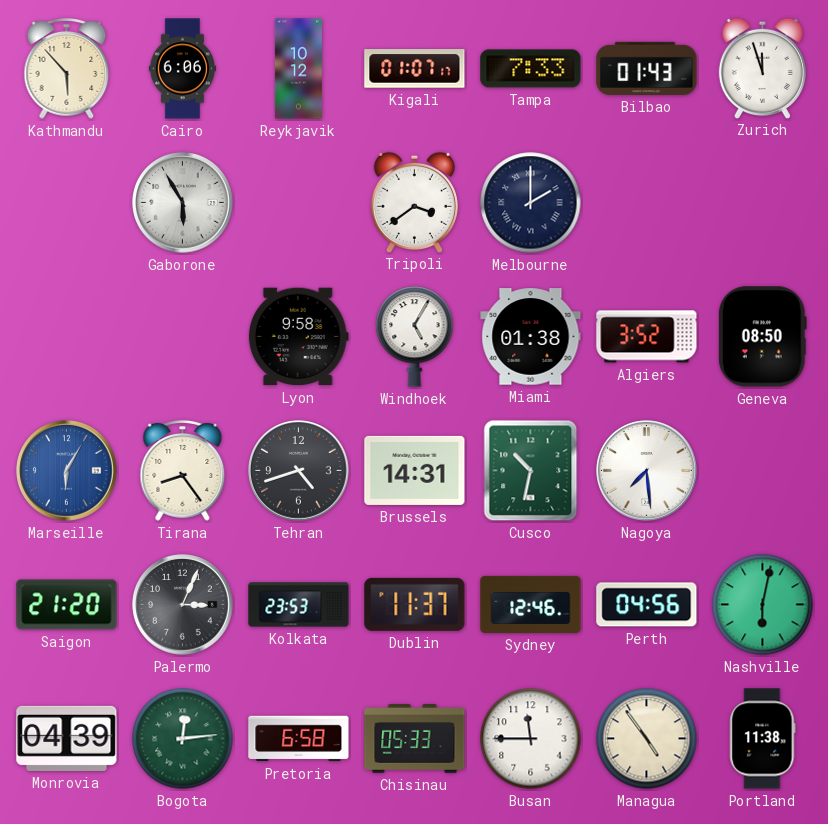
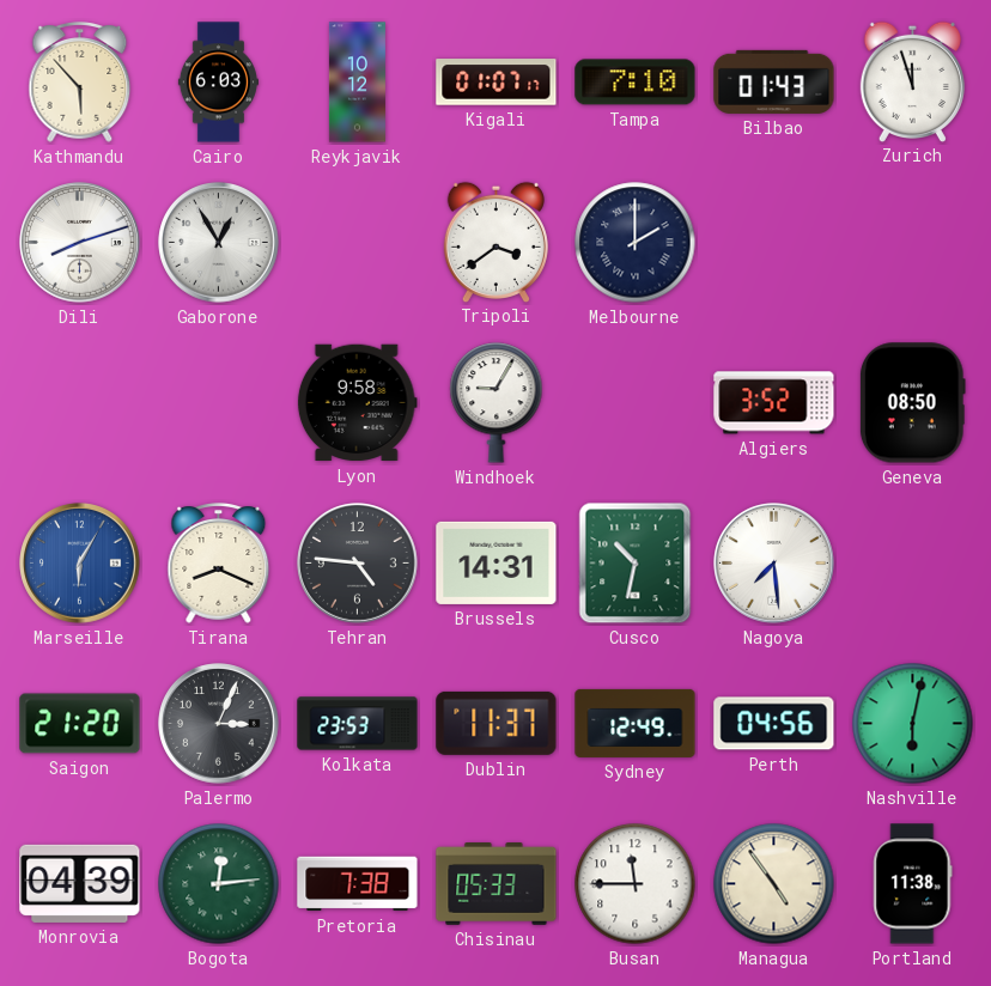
Cairo: 6:06 -> 6:03
Tampa: 7:33 -> 7:10
Dili: none -> 8:12
Gaborone: 5:55 -> 12:55
Windhoek: 5:05 -> 9:05
Miami: 01:38 -> none
Tirana: 8:24 -> 8:19
Tehran: 4:42 -> 4:46
Sydney: 12:46 -> 12:49
Pretoria: 6:58 -> 7:38
